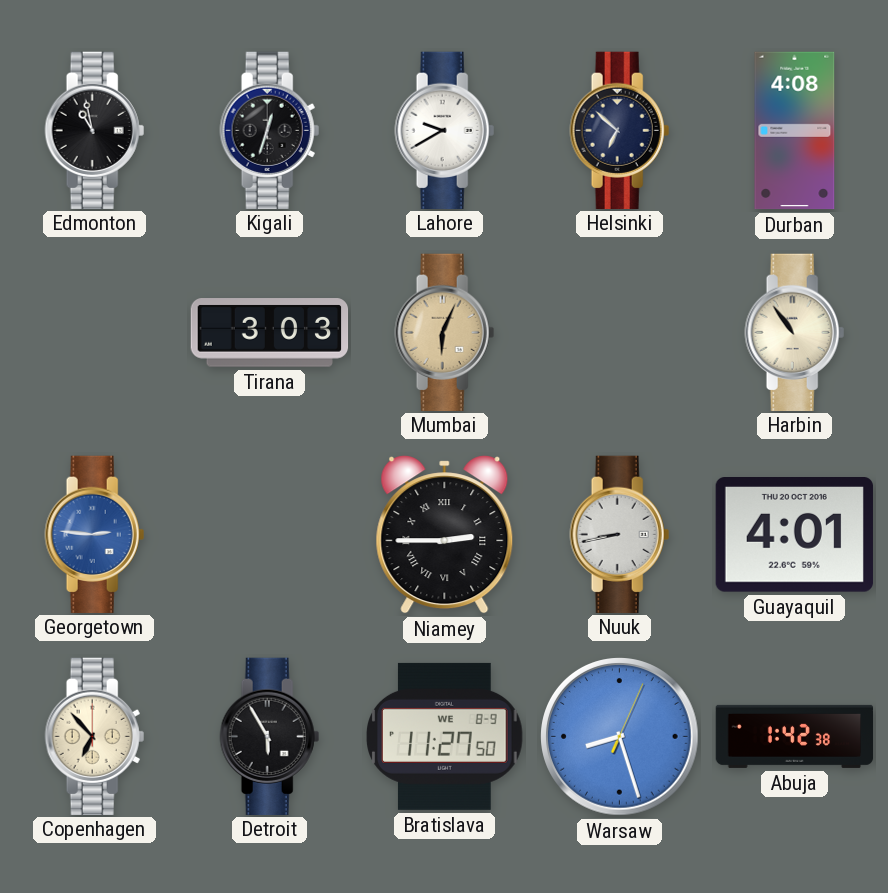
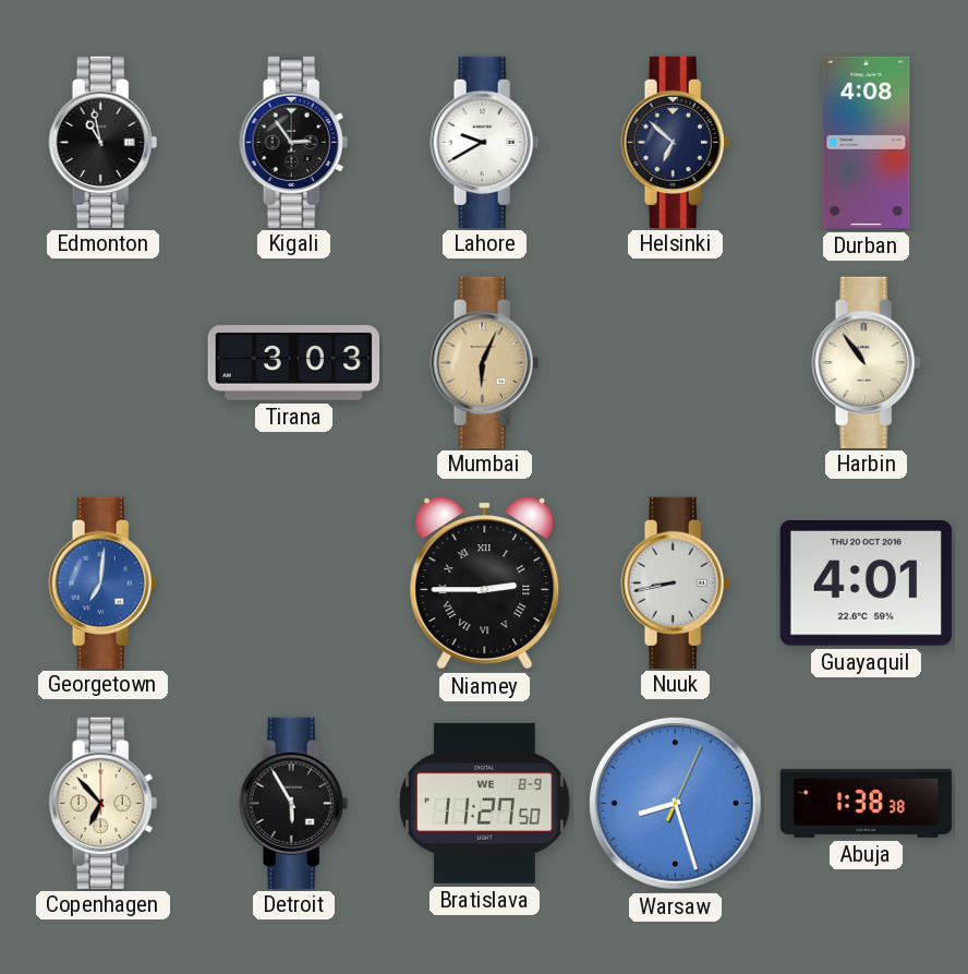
Kigali: 12:33 -> 2:54
Georgetown: 2:46 -> 7:01
Abuja: 1:42 -> 1:38
